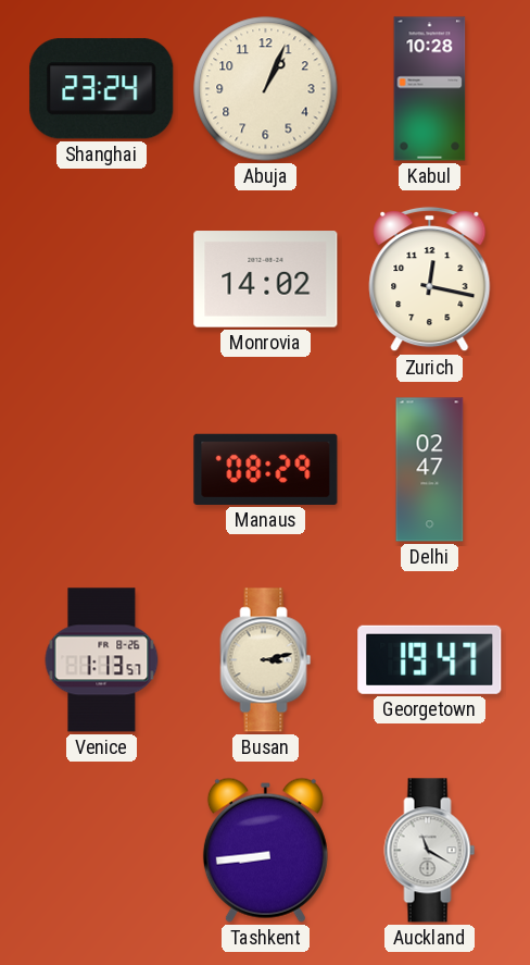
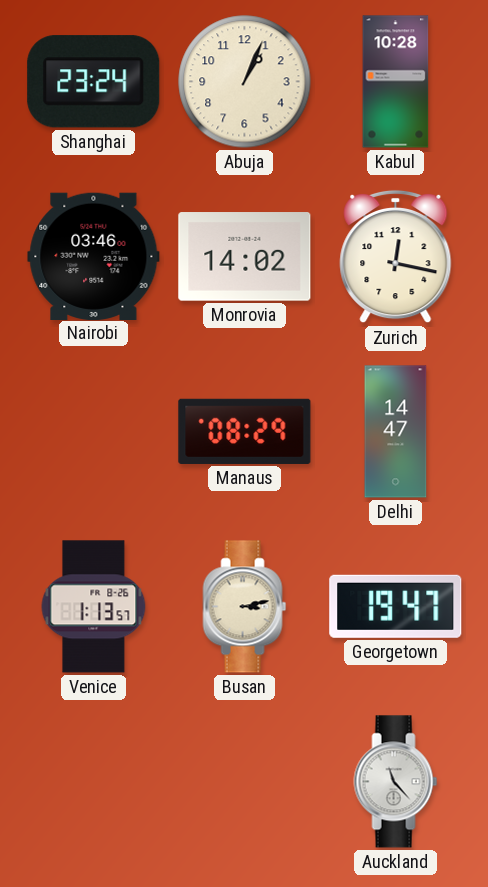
Nairobi: none -> 03:46
Delhi: 02:47 -> 14:47
Tashkent: 8:44 -> none
Auckland: 11:20 -> 11:23
